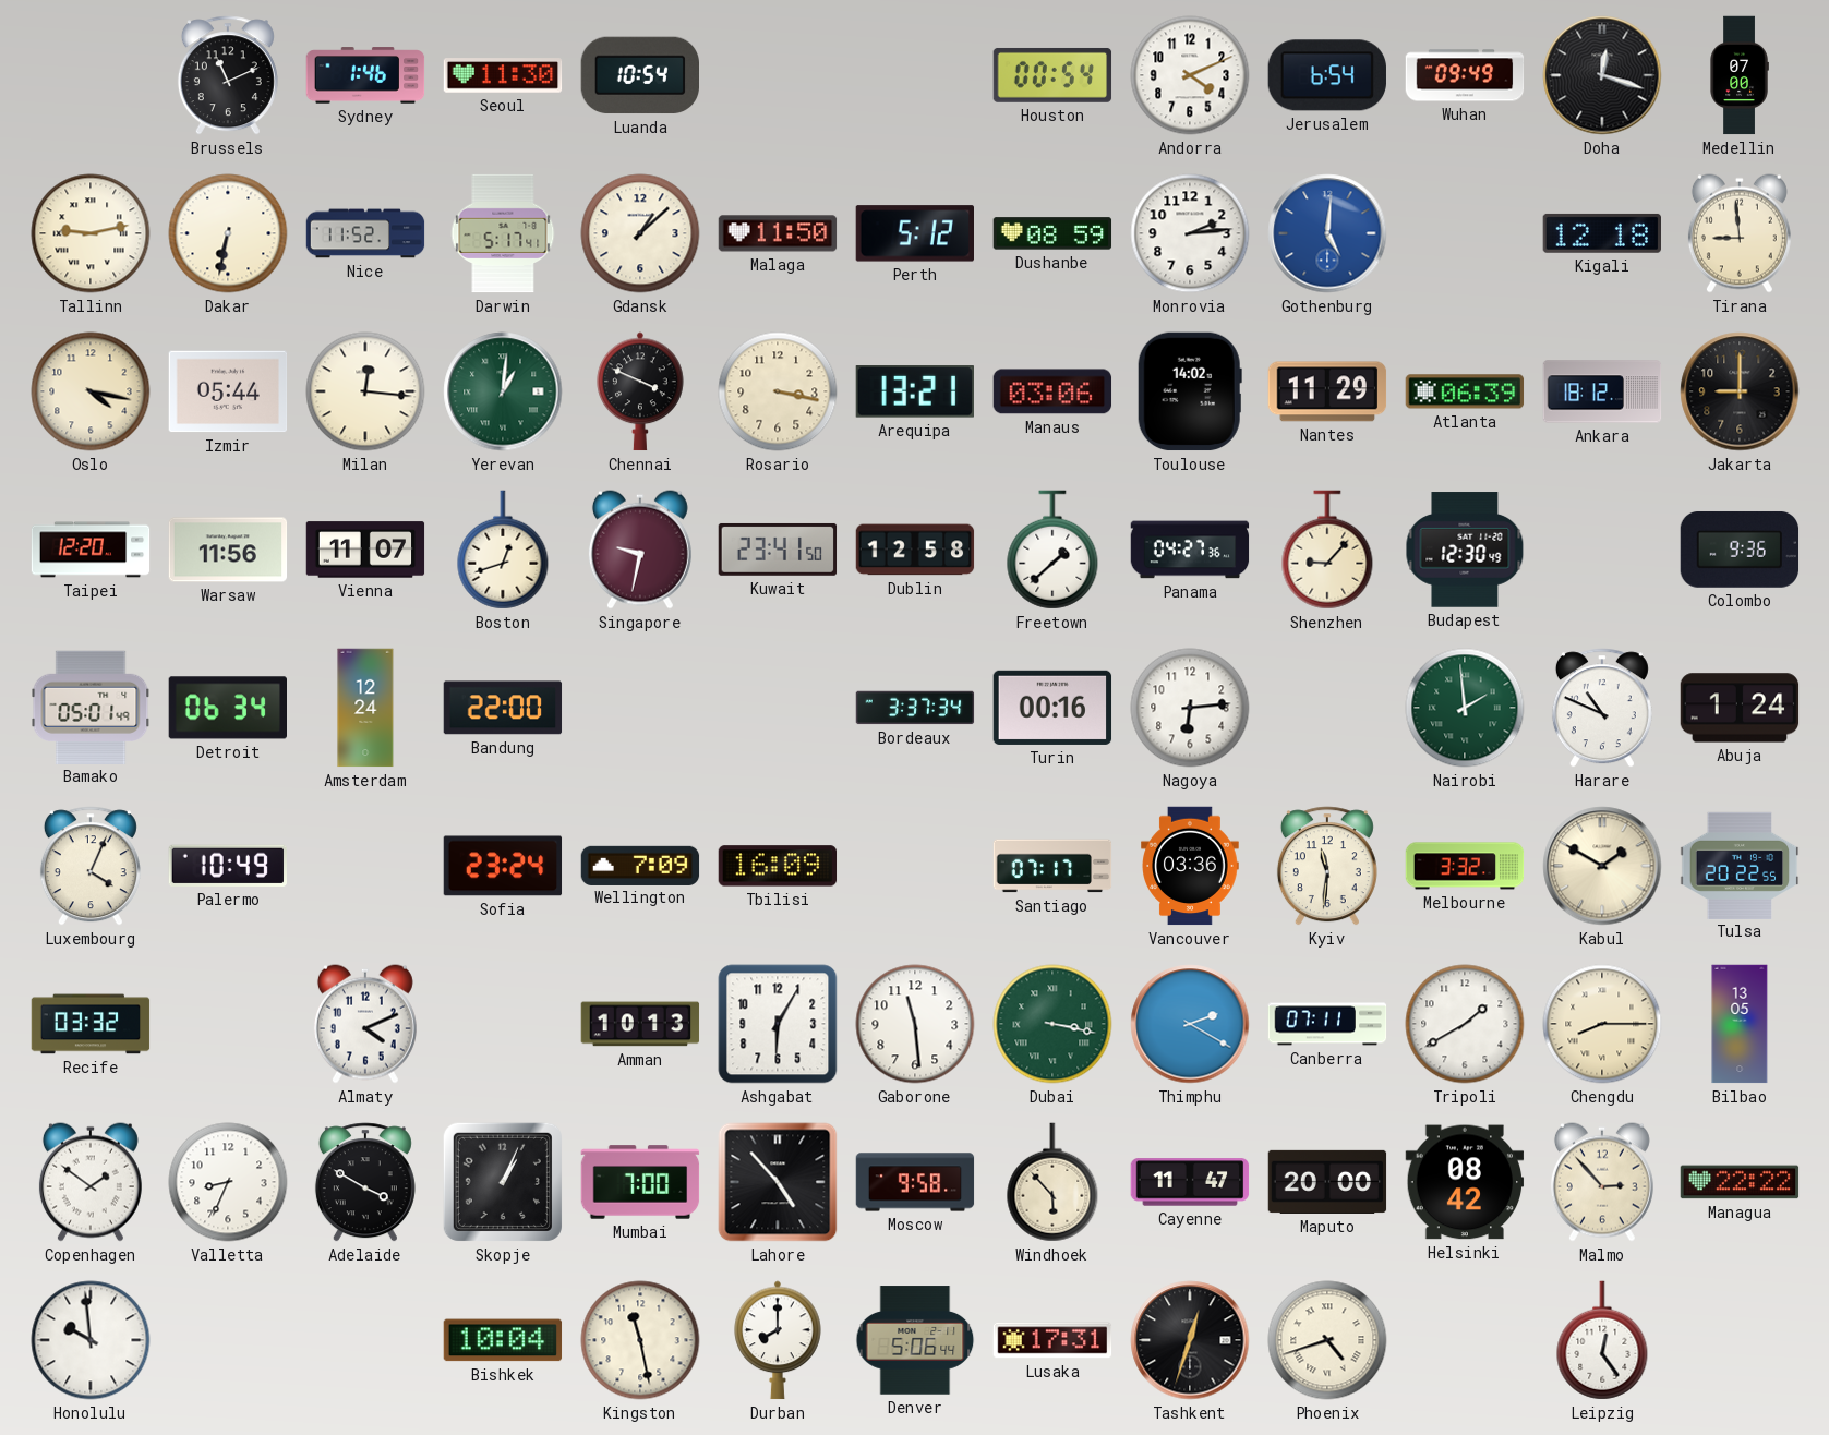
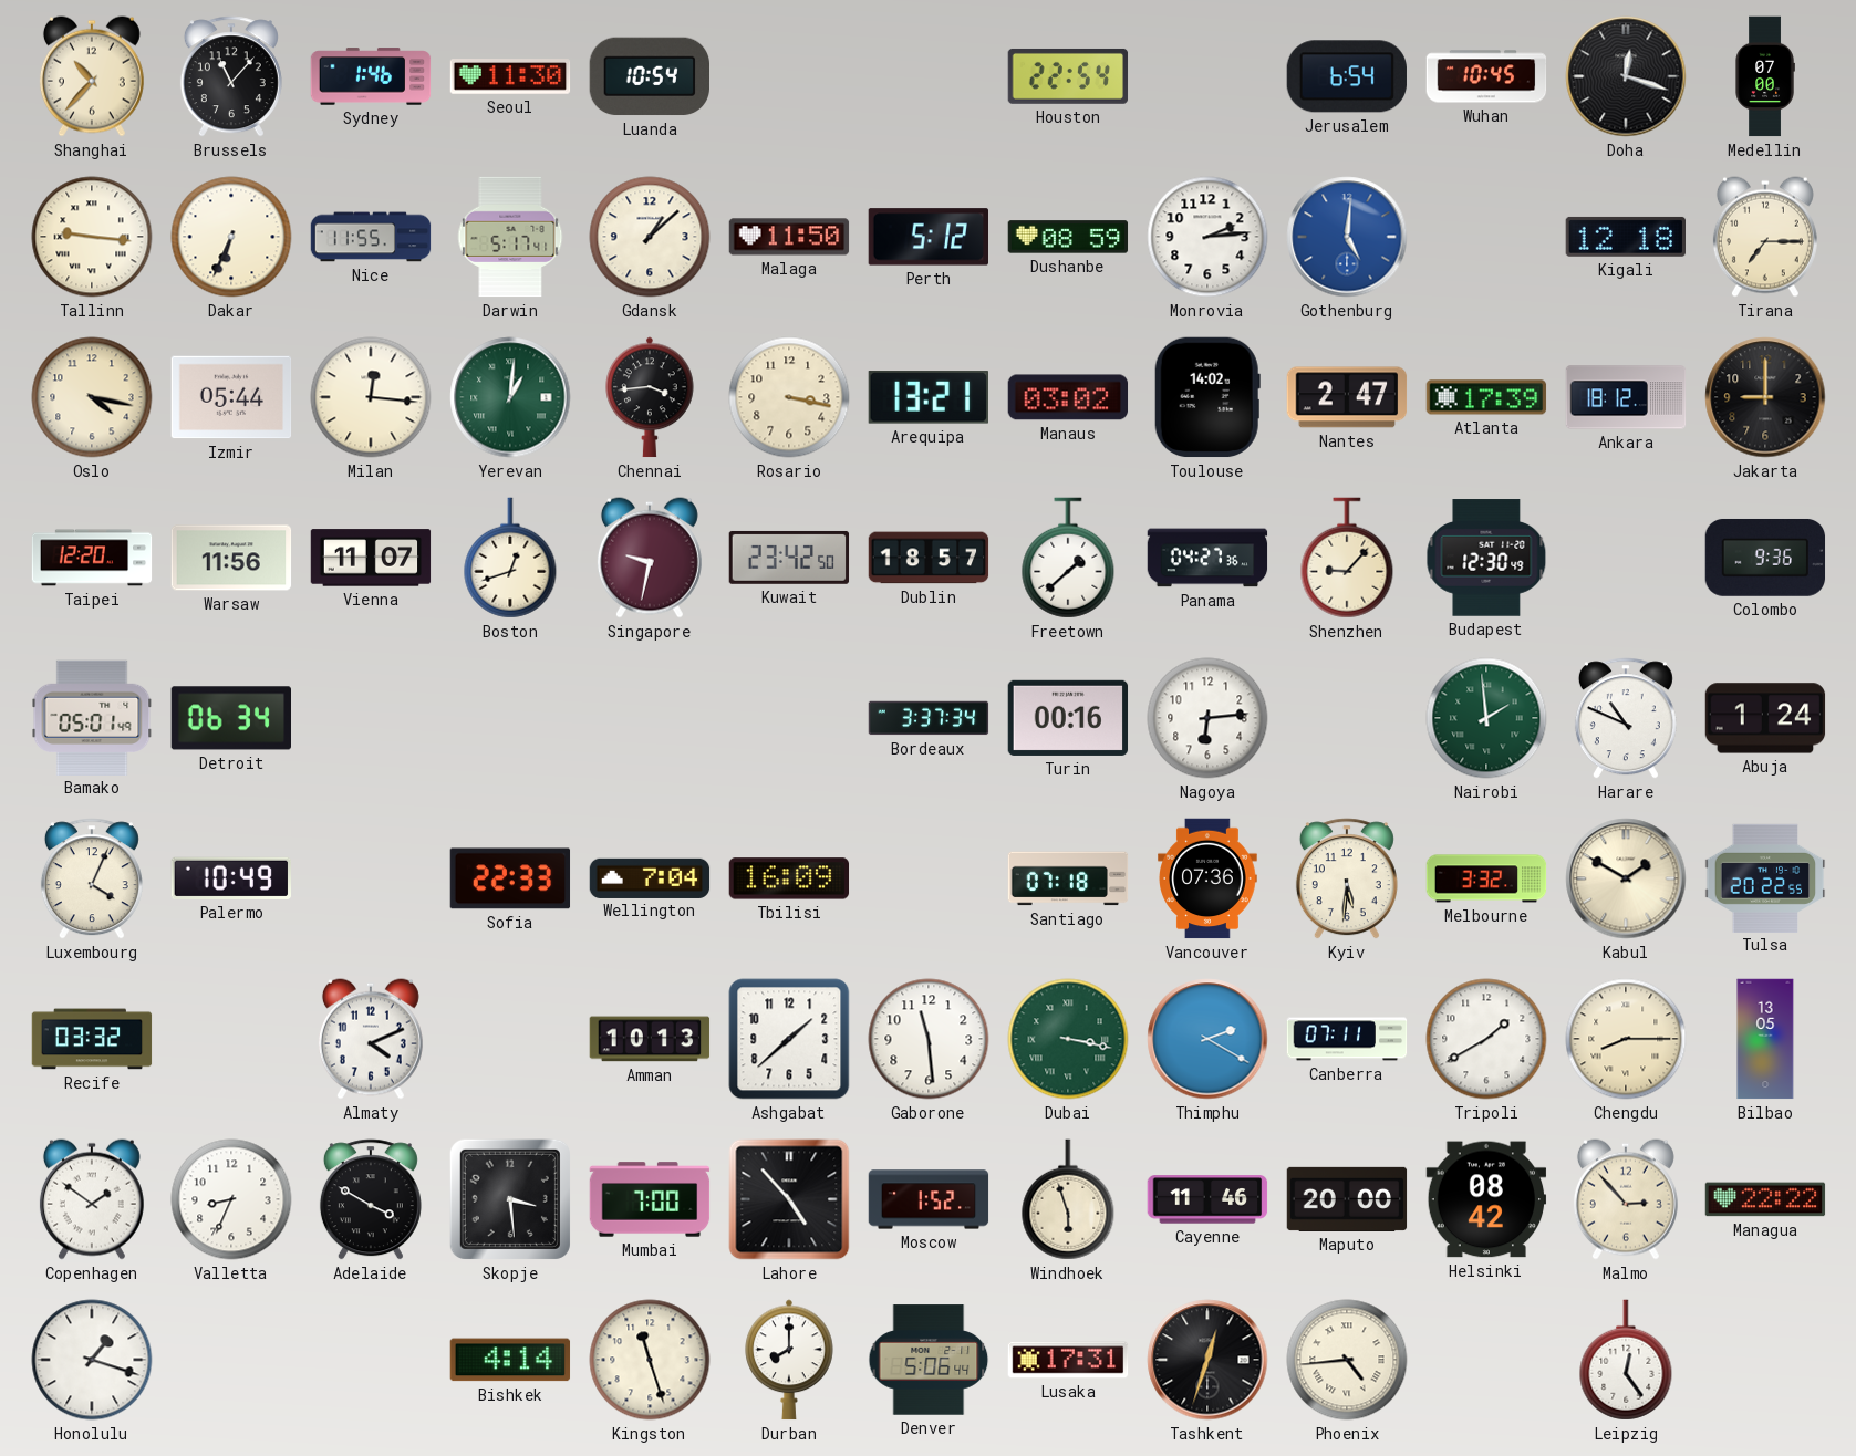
Shanghai: none -> 10:37
Brussels: 11:11 -> 11:07
Houston: 00:54 -> 22:54
Andorra: 4:11 -> none
Wuhan: 09:49 -> 10:45
Tallinn: 9:13 -> 9:16
Dakar: 6:32 -> 6:34
Nice: 11:52 -> 11:55
Tirana: 8:59 -> 7:15
Chennai: 3:49 -> 3:44
Manaus: 03:06 -> 03:02
Nantes: 11:29 -> 2:47
Atlanta: 06:39 -> 17:39
Kuwait: 23:41 -> 23:42
Dublin: 12:58 -> 18:57
Amsterdam: 12:24 -> none
Bandung: 22:00 -> none
Sofia: 23:24 -> 22:33
Wellington: 7:09 -> 7:04
Santiago: 07:17 -> 07:18
Vancouver: 03:36 -> 07:36
Kyiv: 11:31 -> 5:31
Ashgabat: 6:05 -> 1:38
Skopje: 1:04 -> 3:29
Moscow: 9:58 -> 1:52
Windhoek: 5:53 -> 5:57
Cayenne: 11:47 -> 11:46
Honolulu: 9:59 -> 1:18
Bishkek: 10:04 -> 4:14
Kingston: 11:28 -> 11:27
Phoenix: 4:42 -> 4:44
